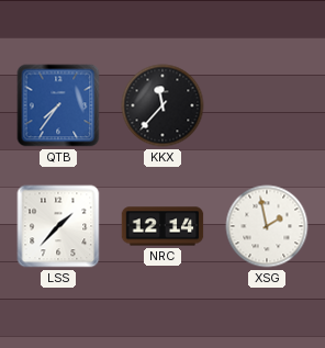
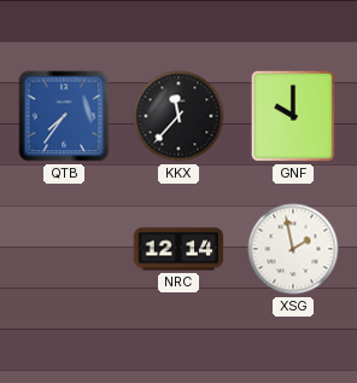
GNF: none -> 10:00
LSS: 1:37 -> none
